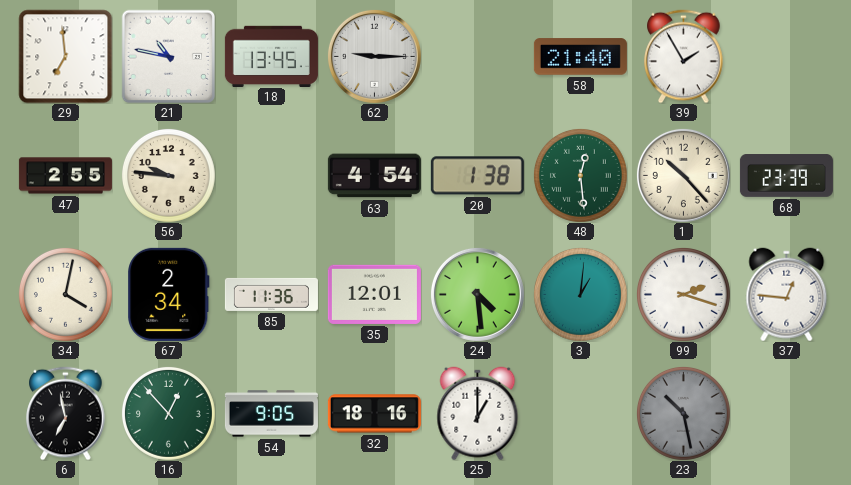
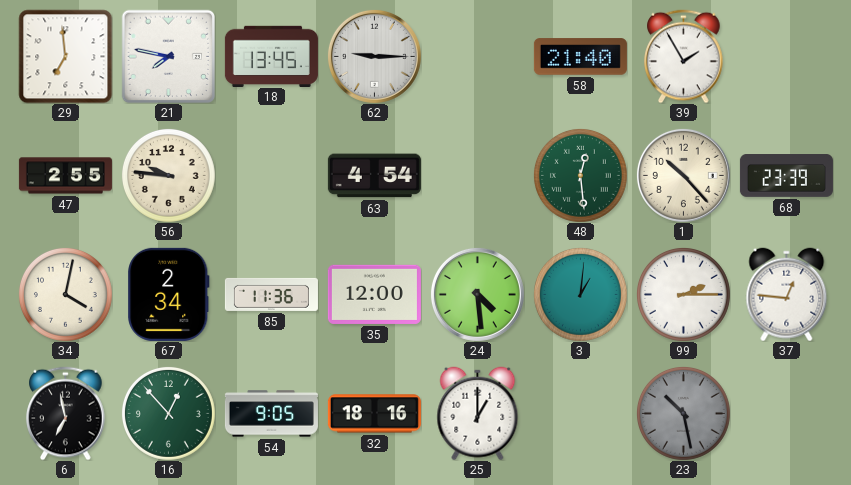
21: 10:47 -> 7:47
20: 1:38 -> none
35: 12:01 -> 12:00
99: 2:18 -> 2:15
